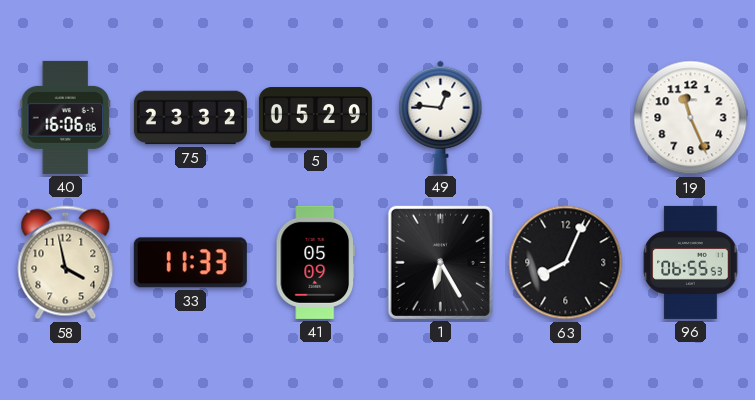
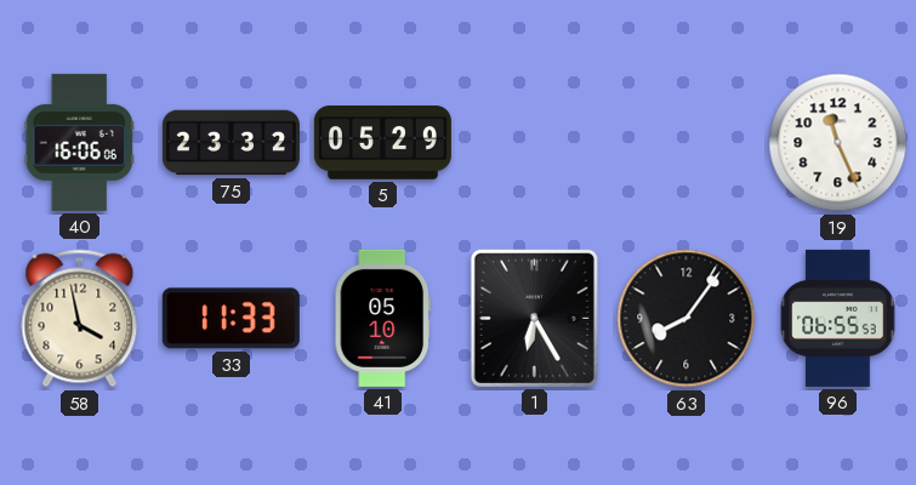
49: 12:46 -> none
41: 05:09 -> 05:10
63: 8:04 -> 8:06
